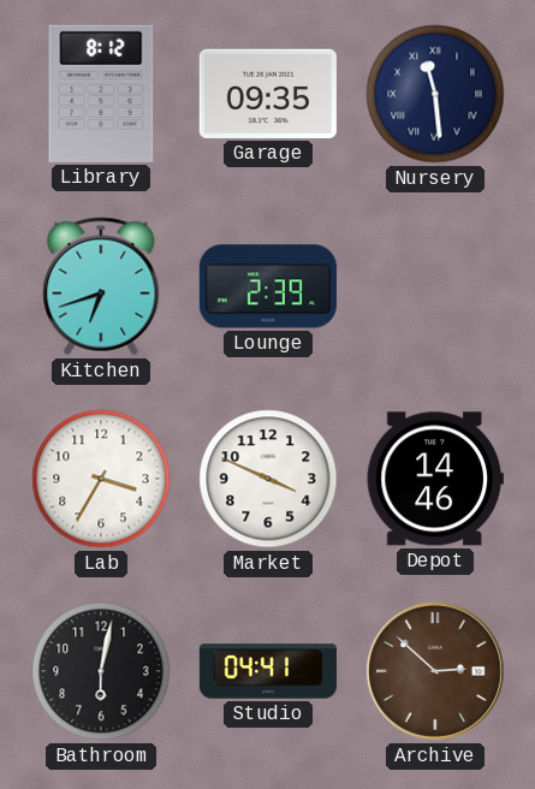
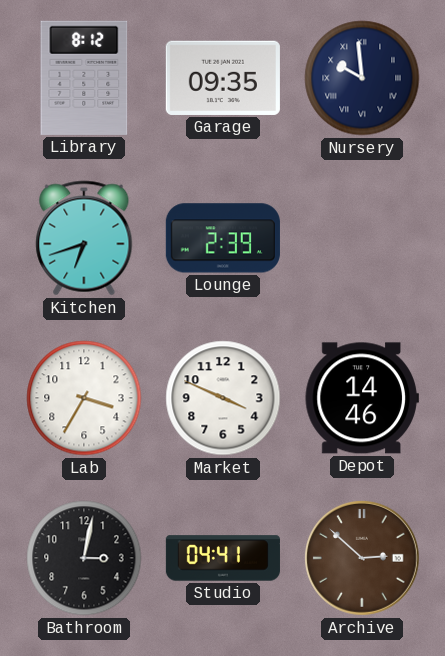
Nursery: 11:29 -> 9:59
Bathroom: 6:02 -> 3:02
